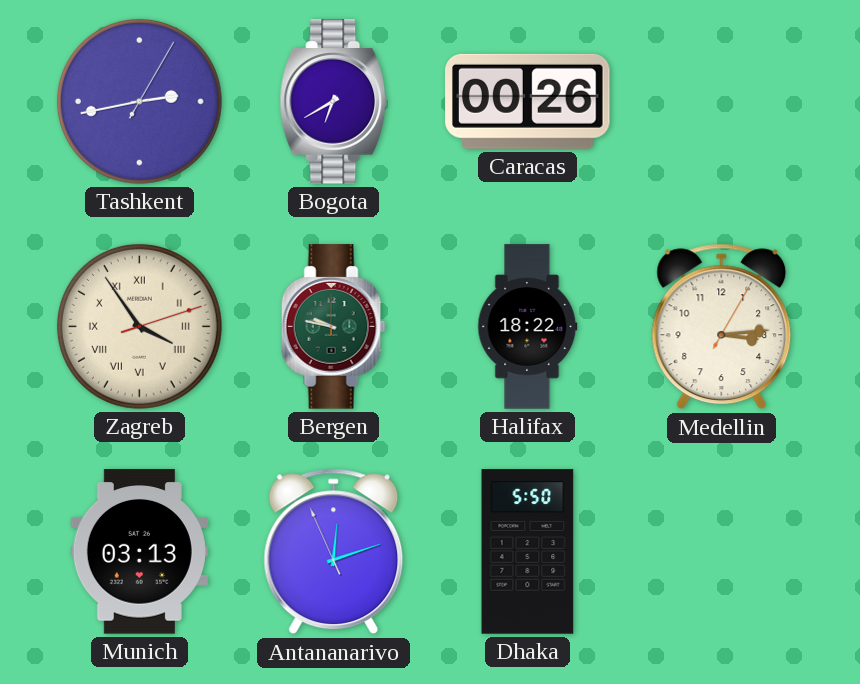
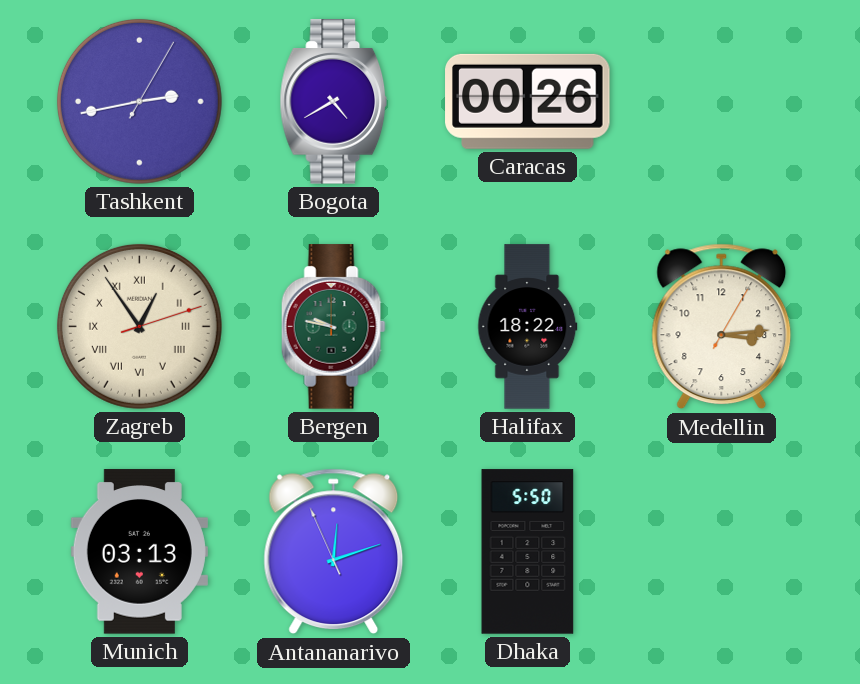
Bogota: 6:40 -> 4:40
Zagreb: 3:54 -> 12:54
